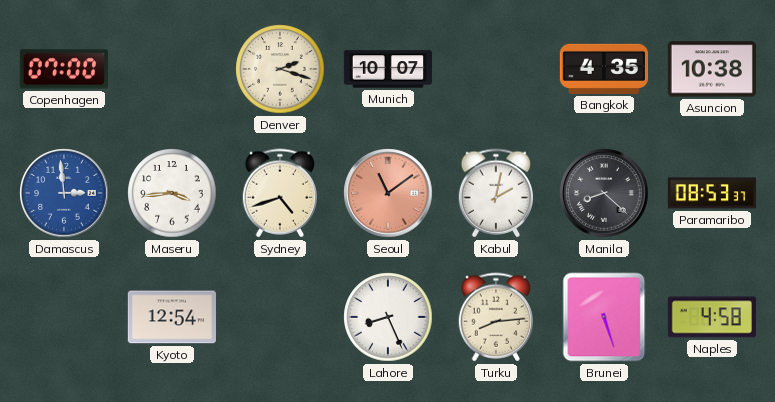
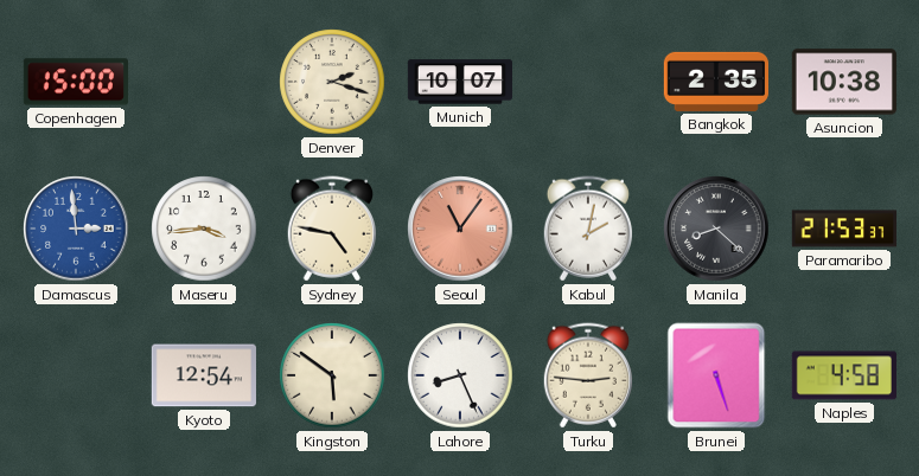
Copenhagen: 07:00 -> 15:00
Bangkok: 4:35 -> 2:35
Sydney: 4:42 -> 4:47
Seoul: 11:09 -> 11:06
Paramaribo: 08:53 -> 21:53
Kingston: none -> 5:51
Turku: 8:14 -> 2:46
